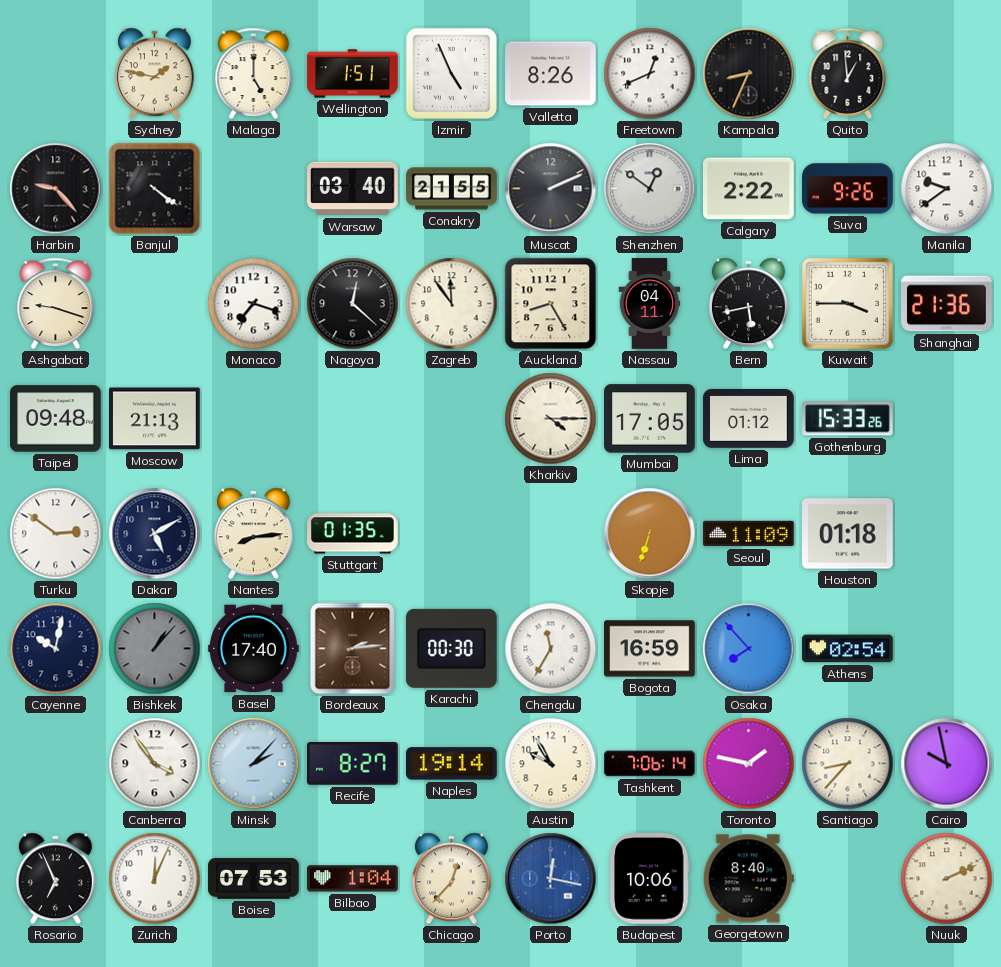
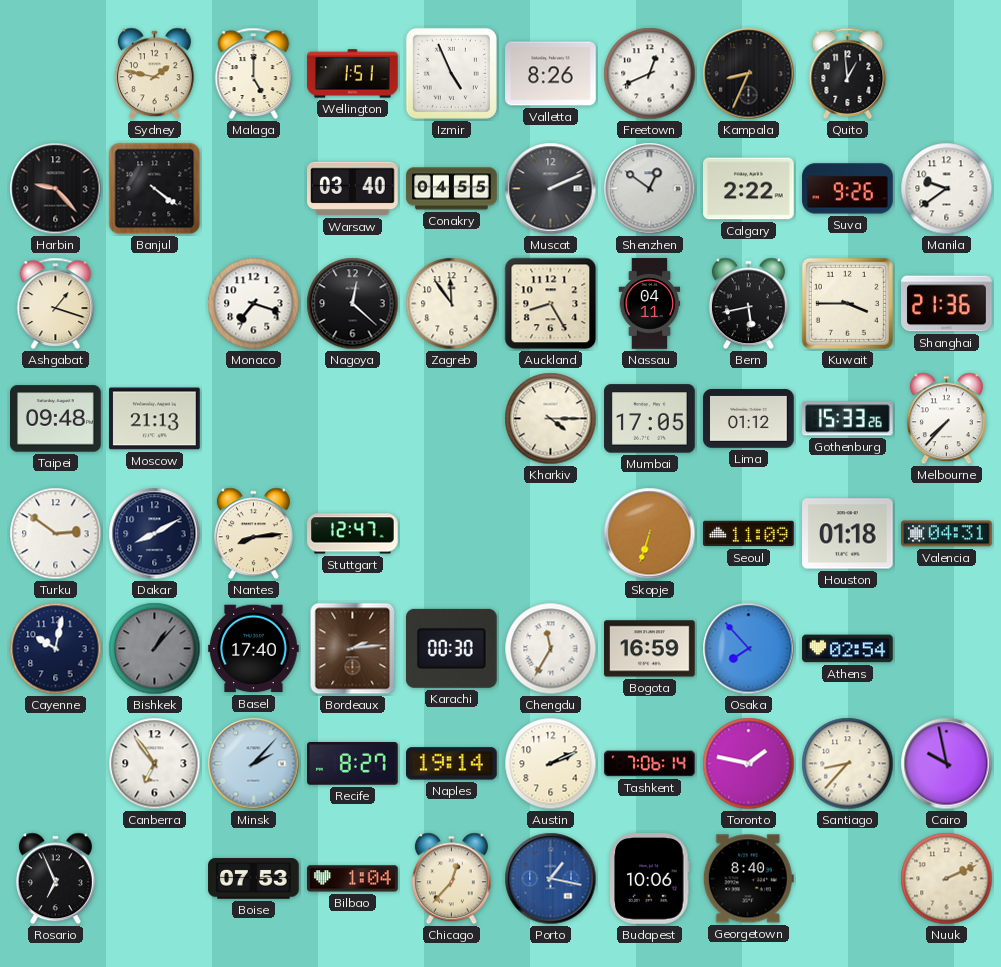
Conakry: 21:55 -> 04:55
Ashgabat: 9:18 -> 1:18
Melbourne: none -> 7:37
Dakar: 5:10 -> 8:10
Stuttgart: 01:35 -> 12:47
Valencia: none -> 04:31
Canberra: 3:54 -> 6:54
Austin: 9:55 -> 2:11
Zurich: 12:04 -> none
Porto: 12:17 -> 1:17
